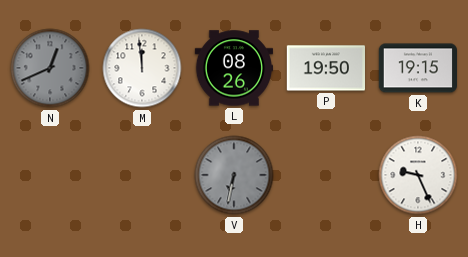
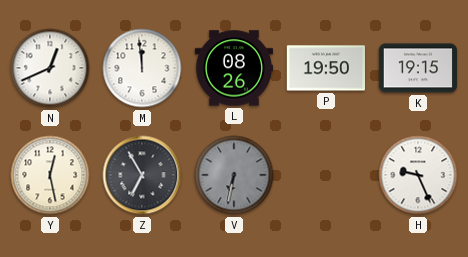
N dial: grey -> white
Y: none -> 12:28
Z: none -> 6:55
